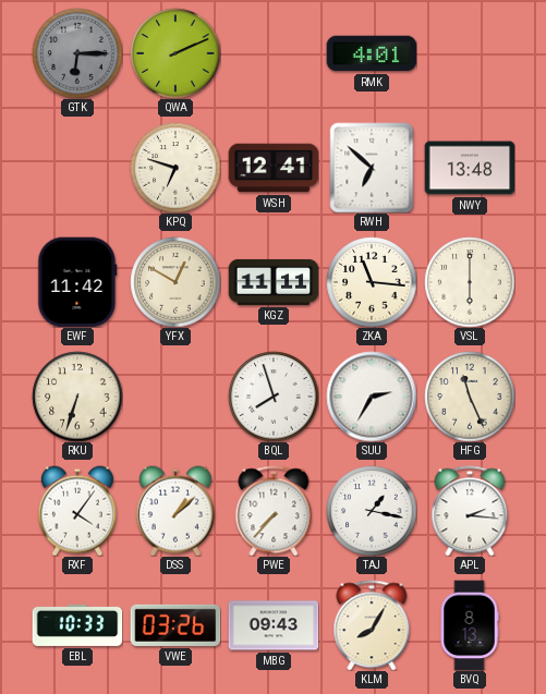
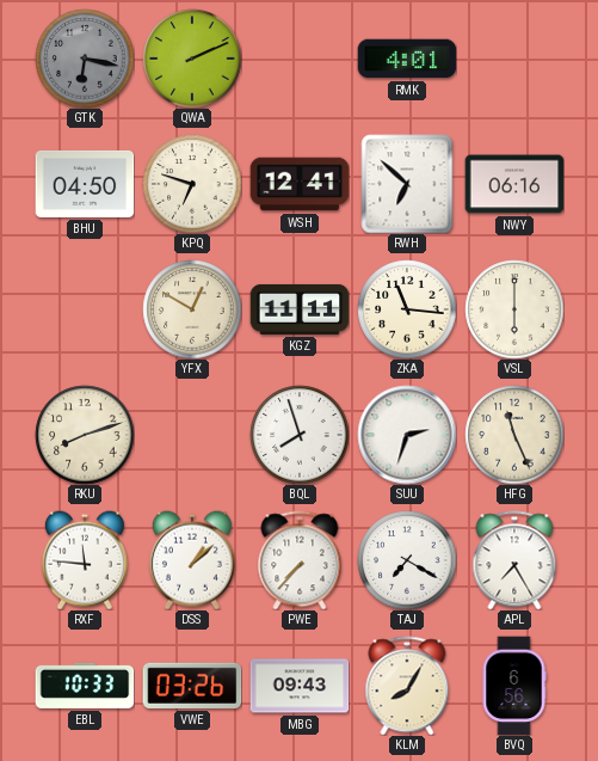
GTK: 6:15 -> 6:17
BHU: none -> 04:50
NWY: 13:48 -> 06:16
EWF: 11:42 -> none
RKU: 6:33 -> 8:12
SUU: 2:35 -> 2:33
RXF: 4:06 -> 11:46
TAJ: 1:17 -> 7:20
APL: 2:16 -> 7:25
BVQ: 8:13 -> 6:56
